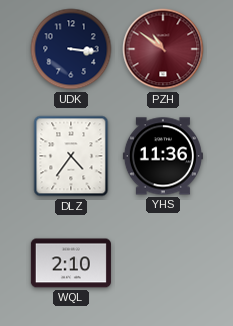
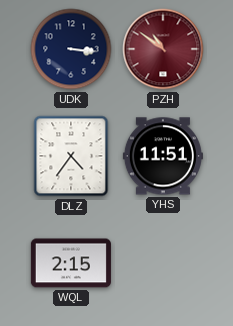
YHS: 11:36 -> 11:51
WQL: 2:10 -> 2:15
